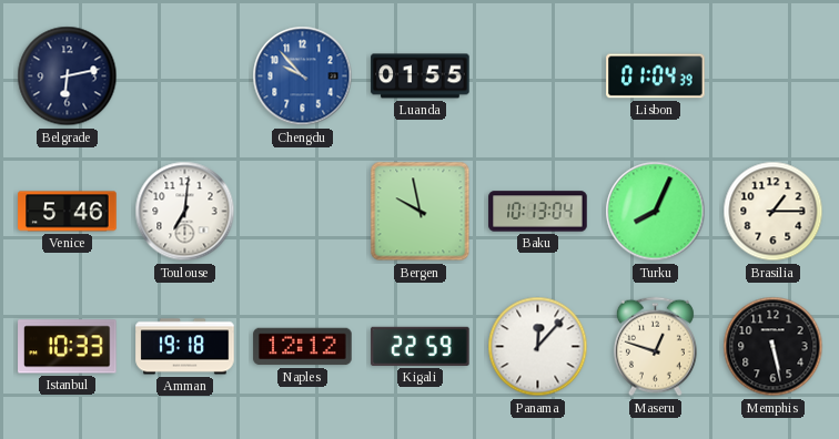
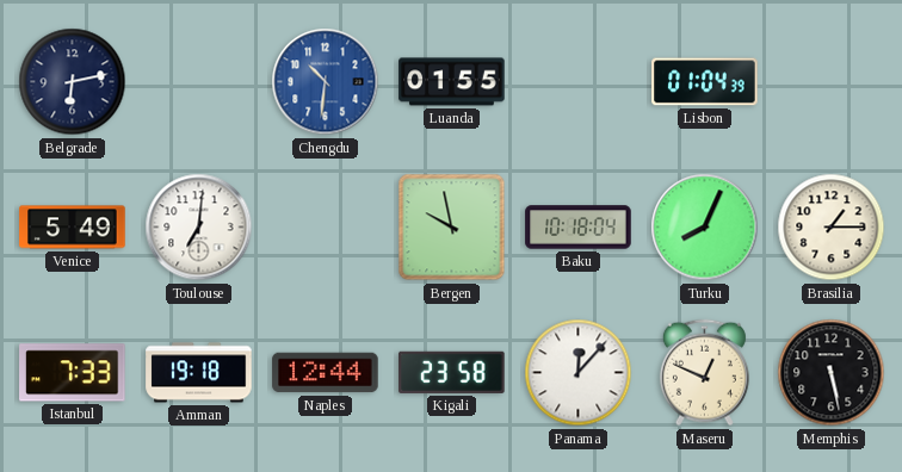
Chengdu: 9:53 -> 10:31
Venice: 5:46 -> 5:49
Baku: 10:13 -> 10:18
Istanbul: 10:33 -> 7:33
Naples: 12:12 -> 12:44
Kigali: 22:59 -> 23:58
Maseru: 12:48 -> 12:49
